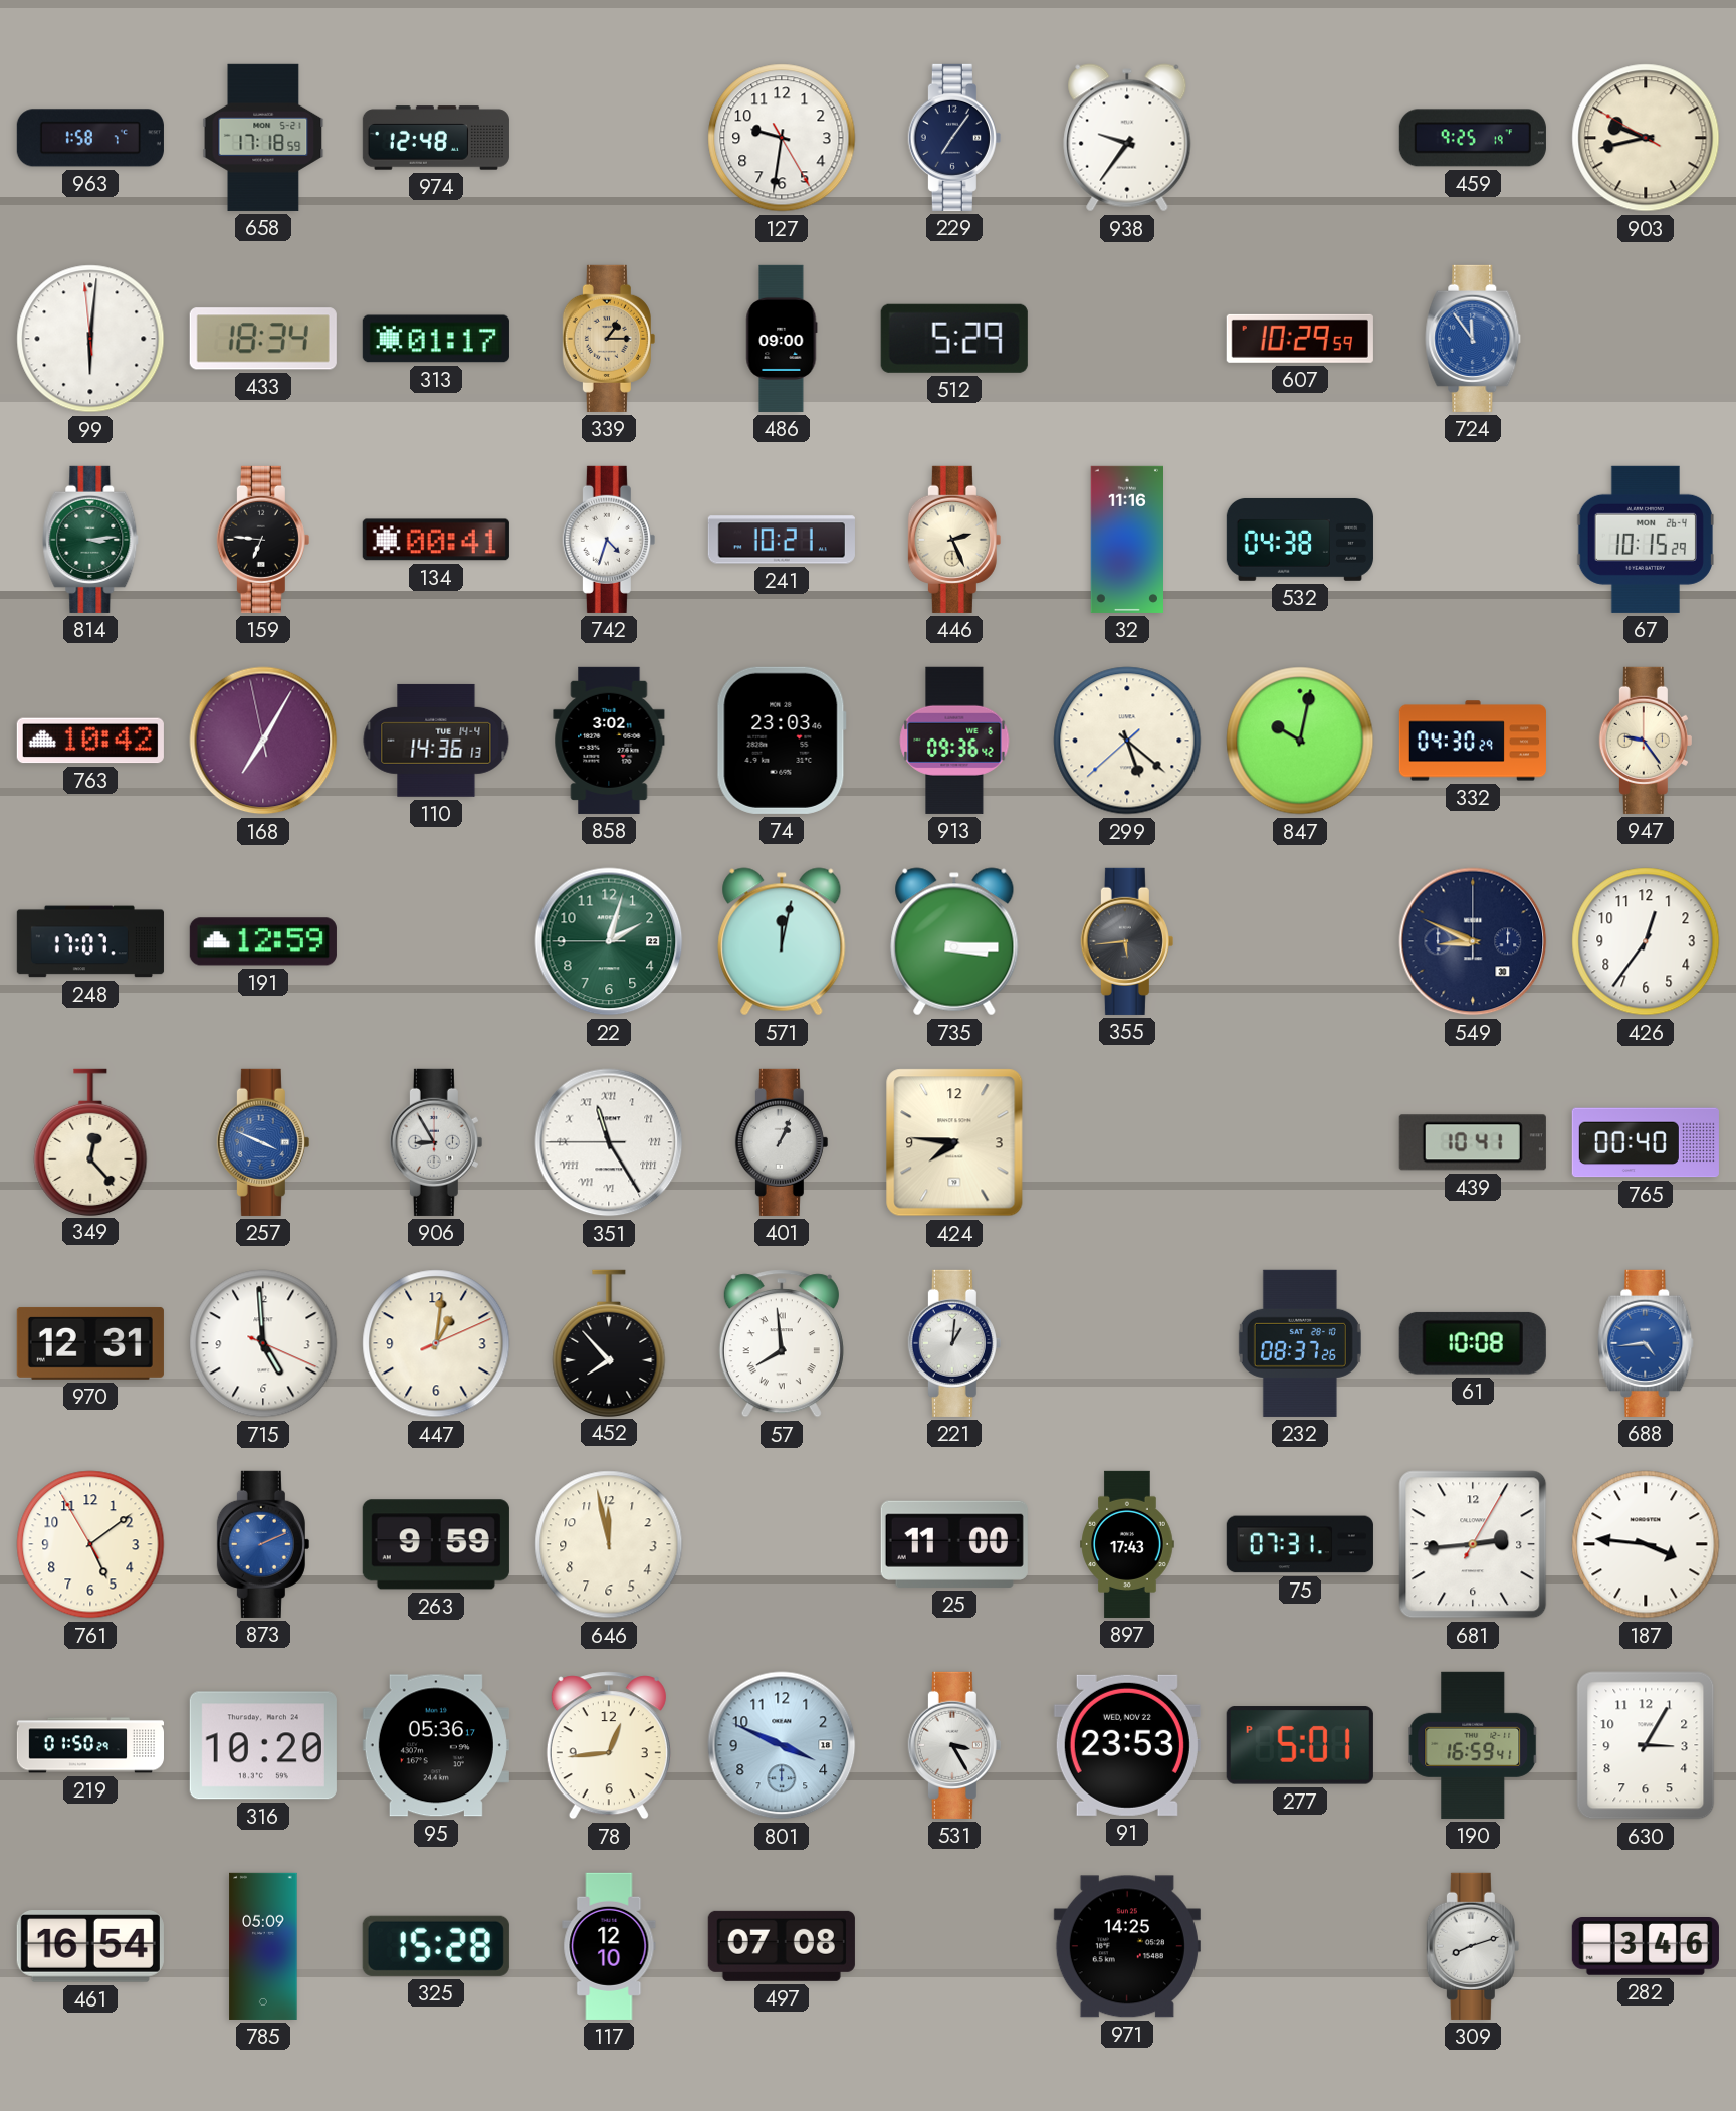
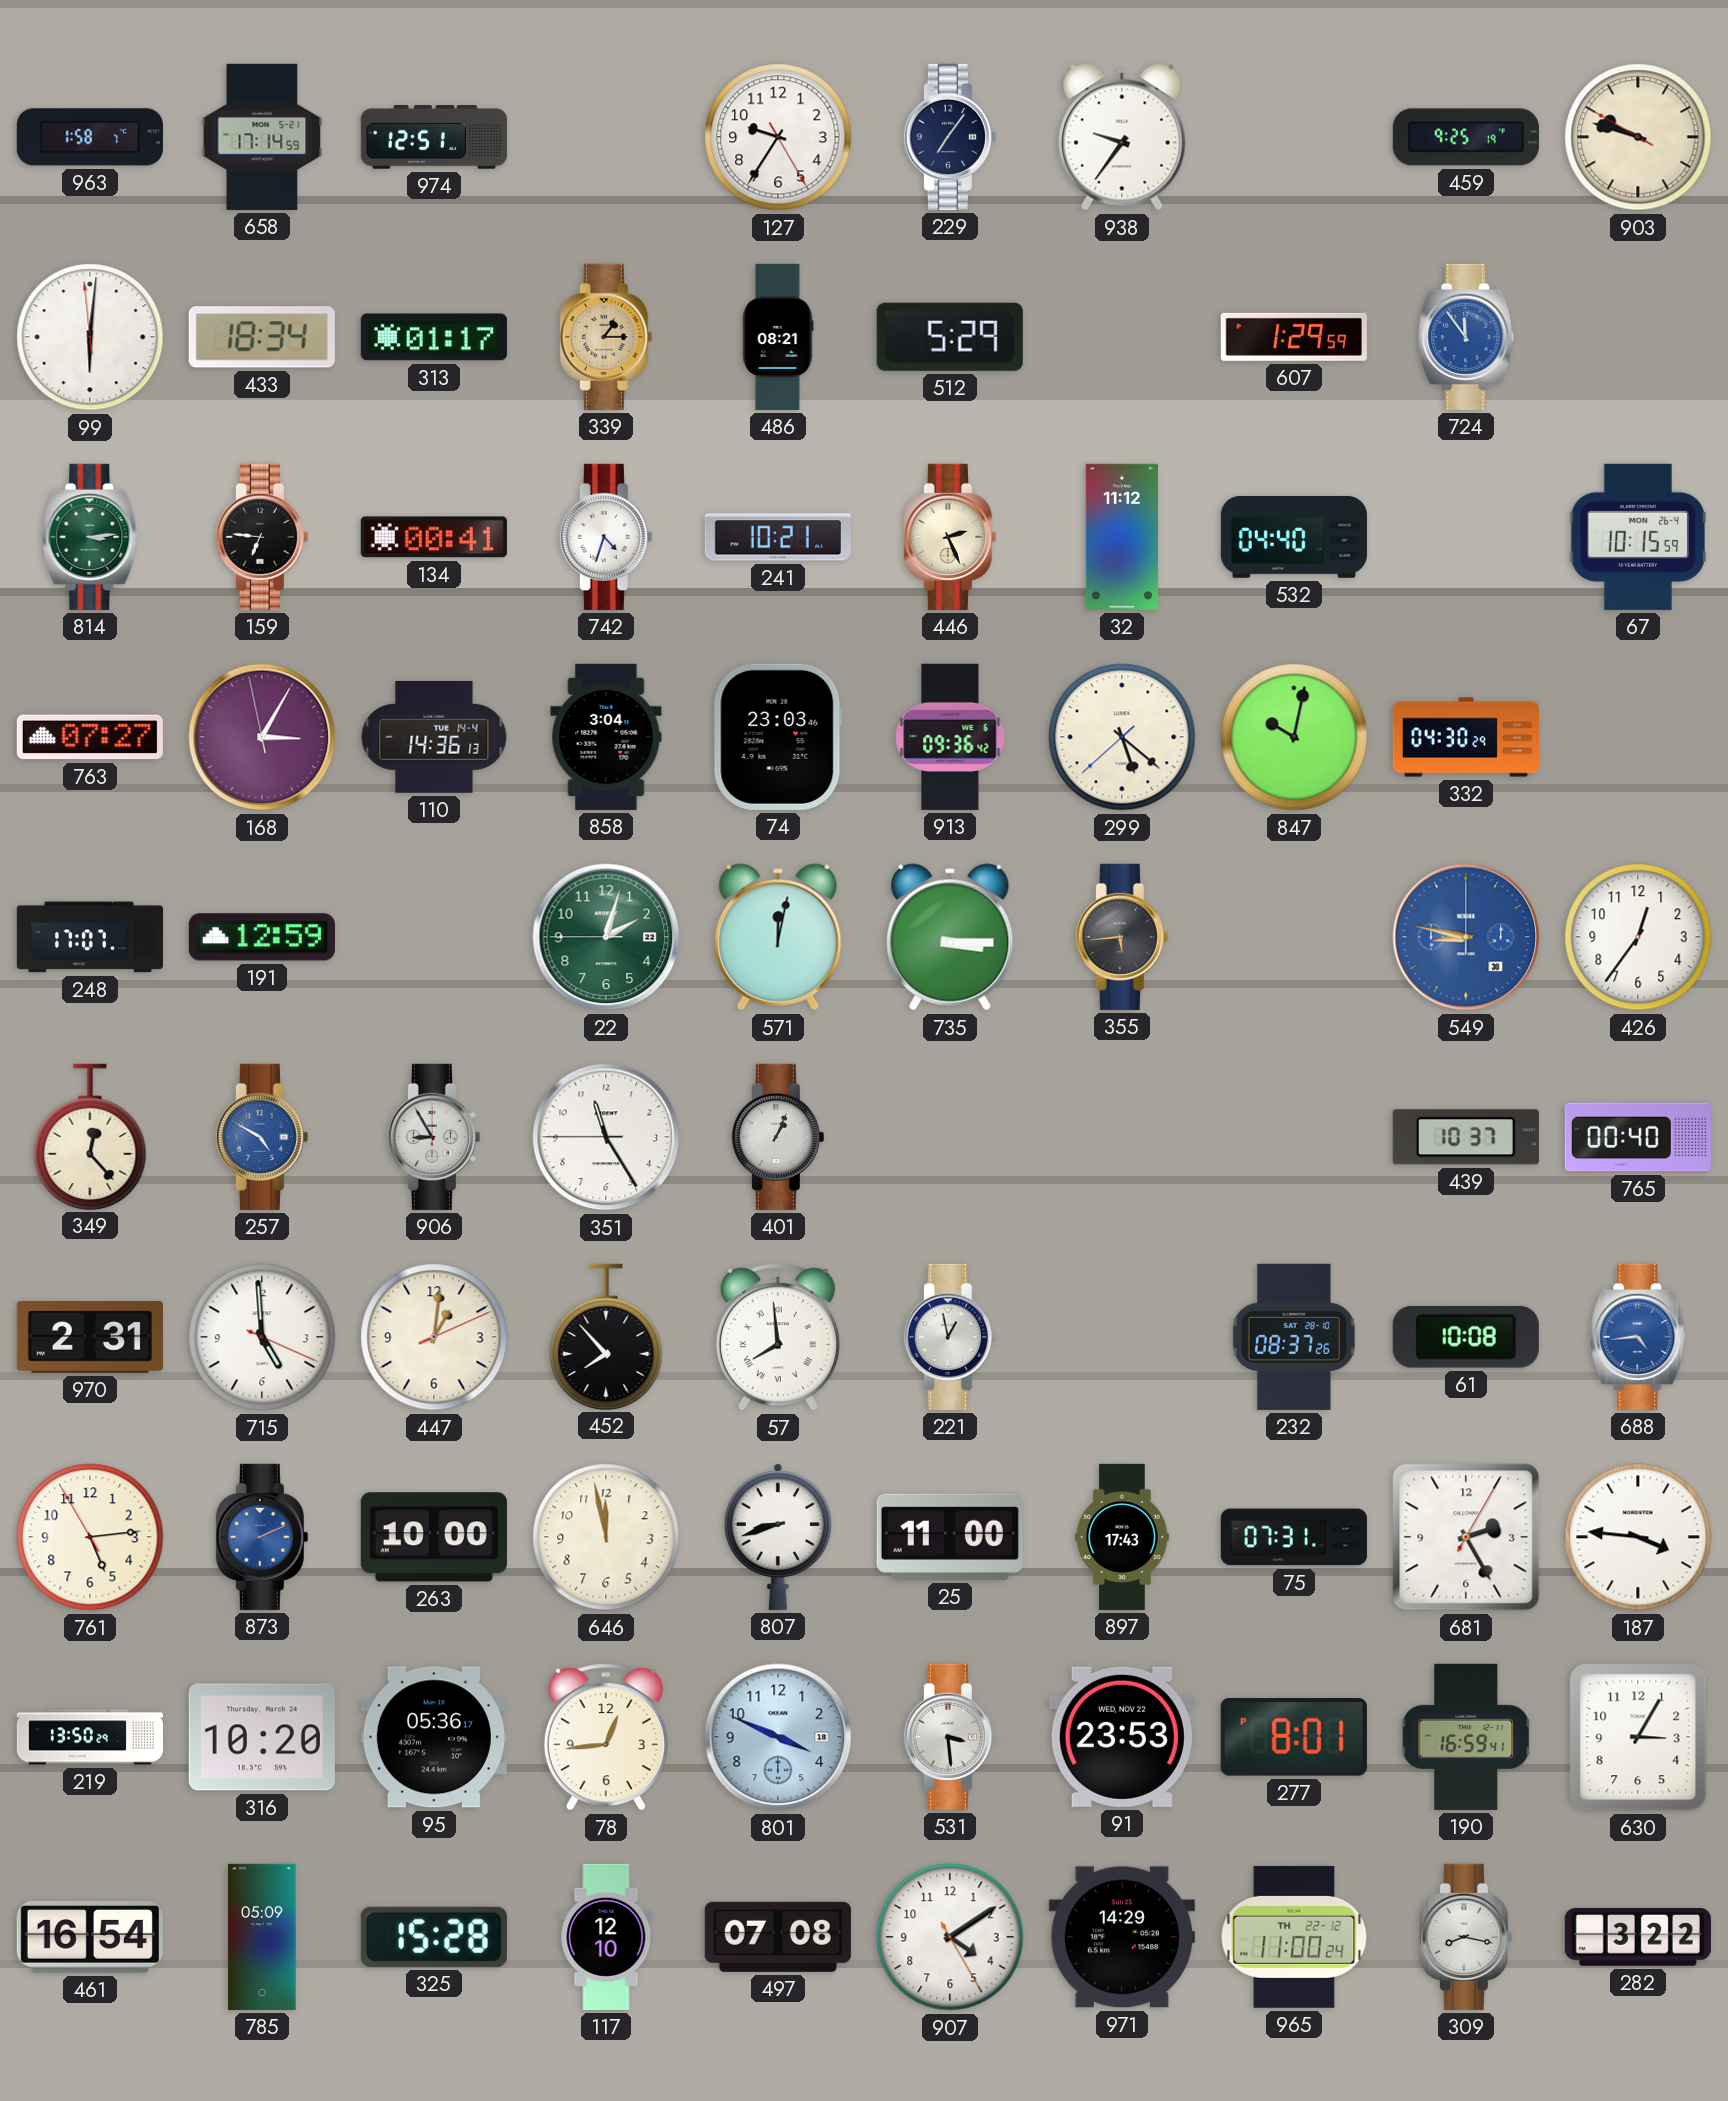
658: 17:18 -> 17:14
974: 12:48 -> 12:51
127: 9:31 -> 9:35
903: 9:42 -> 9:47
486: 09:00 -> 08:21
607: 10:29 -> 1:29
32: 11:16 -> 11:12
532: 04:38 -> 04:40
67: 10:15:29 -> 10:15:59
763: 10:42 -> 07:27
168: 7:04 -> 3:04
858: 3:02 -> 3:04
947: 9:24 -> none
549: 8:49 -> 8:47
549 dial: navy -> blue
257: 3:49 -> 4:50
351 numerals: Roman -> Arabic
424: 7:46 -> none
439: 10:41 -> 10:37
970: 12:31 -> 2:31
221: 1:01 -> 12:58
761: 5:08 -> 5:13
263: 9:59 -> 10:00
807: none -> 8:42
681: 2:44 -> 2:25
219: 01:50 -> 13:50
531: 3:25 -> 3:29
277: 5:01 -> 8:01
907: none -> 4:09
971: 14:25 -> 14:29
965: none -> 11:00
309: 8:12 -> 8:17
282: 3:46 -> 3:22
